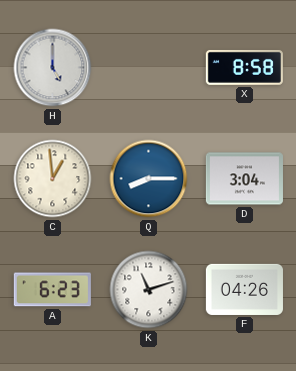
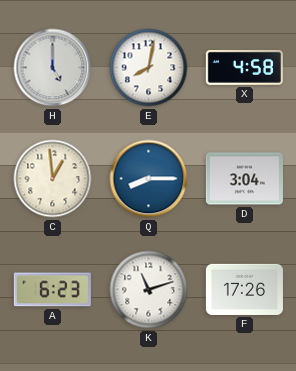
E: none -> 8:02
X: 8:58 -> 4:58
F: 04:26 -> 17:26
